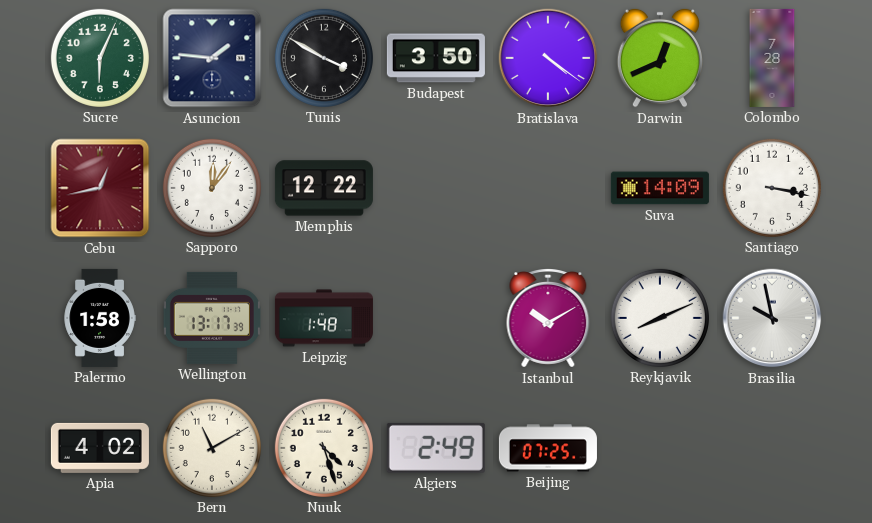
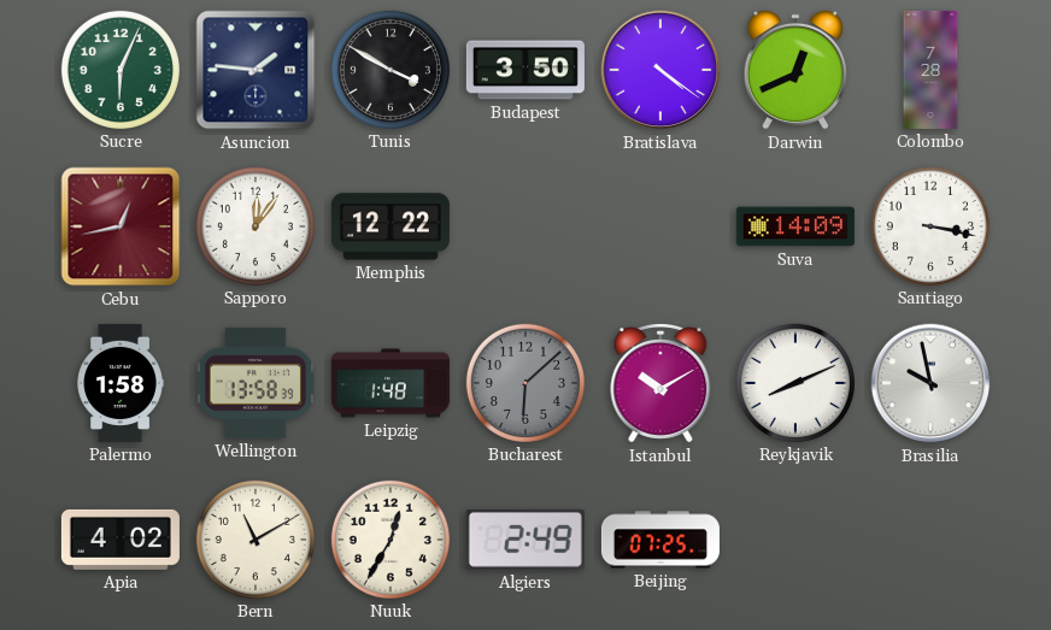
Wellington: 13:17 -> 13:58
Bucharest: none -> 6:08
Nuuk: 4:27 -> 12:35
